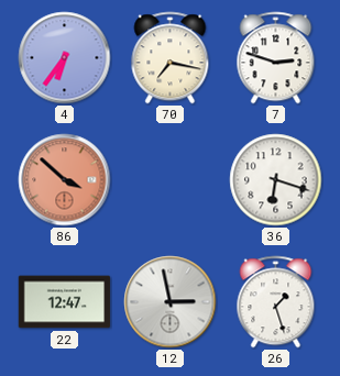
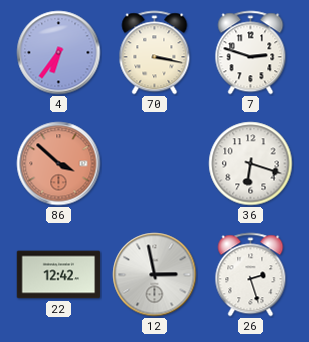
70: 7:17 -> 3:17
22: 12:47 -> 12:42
26: 1:27 -> 2:27
